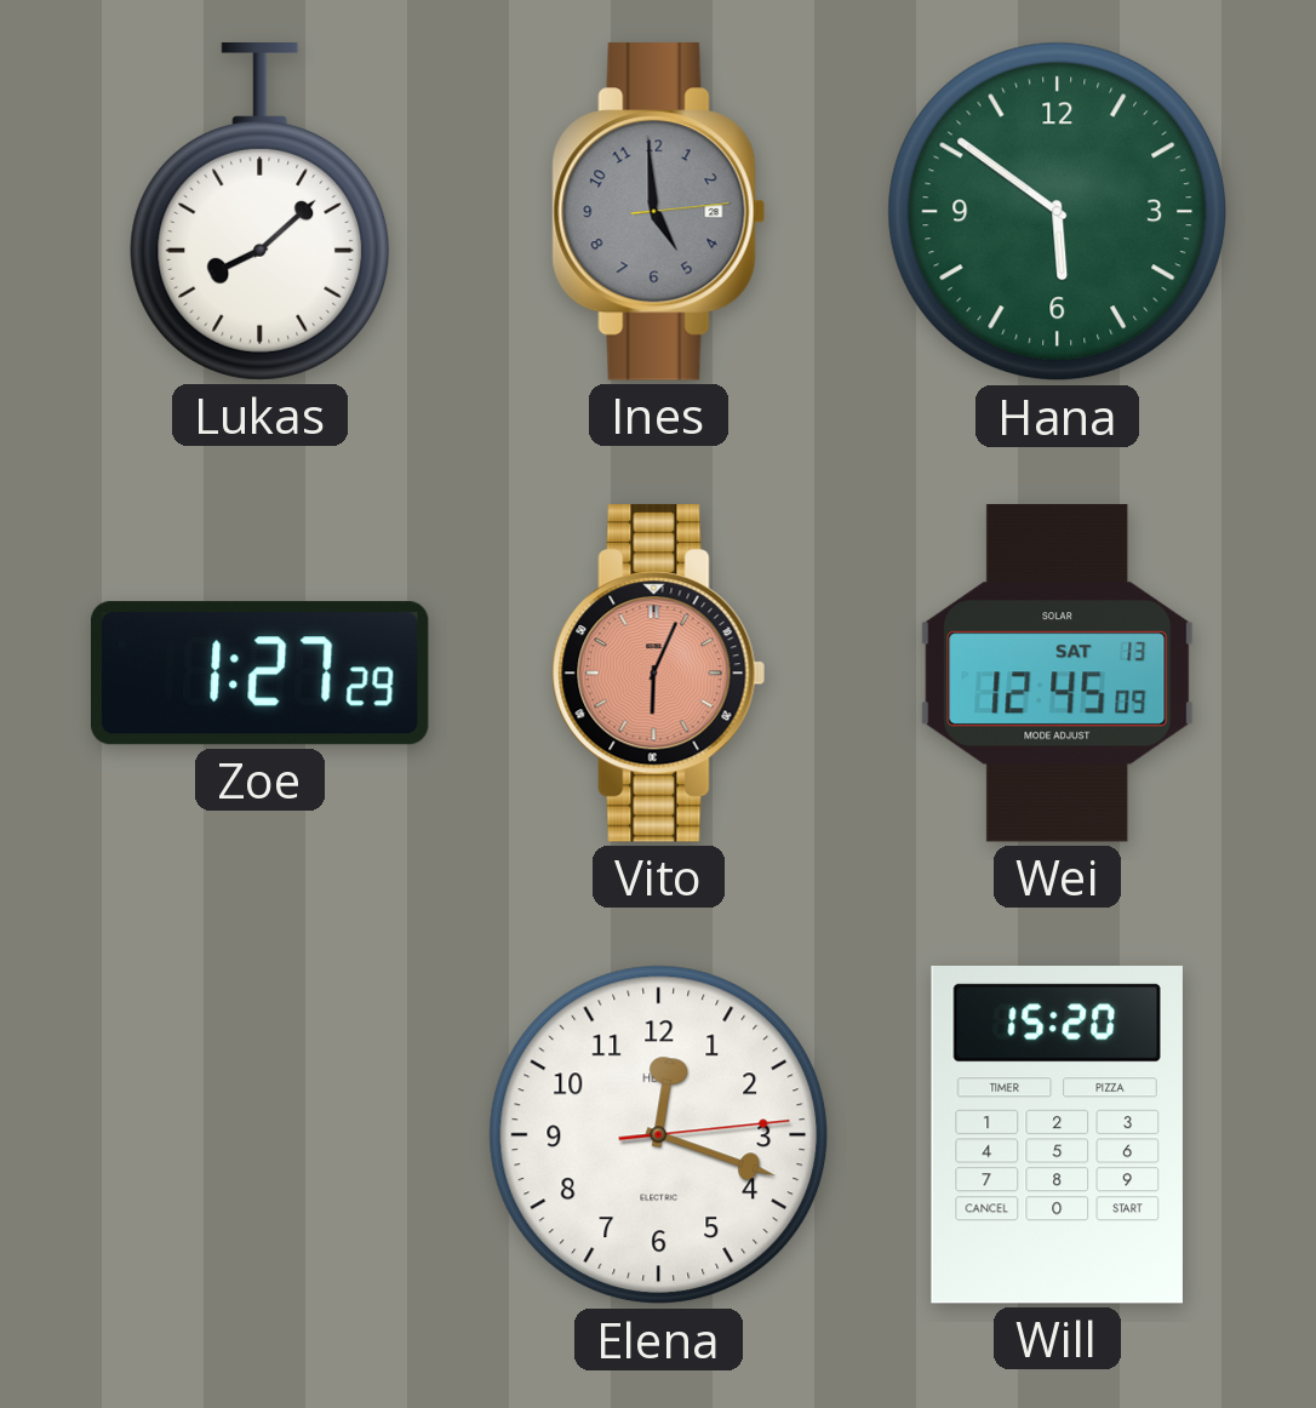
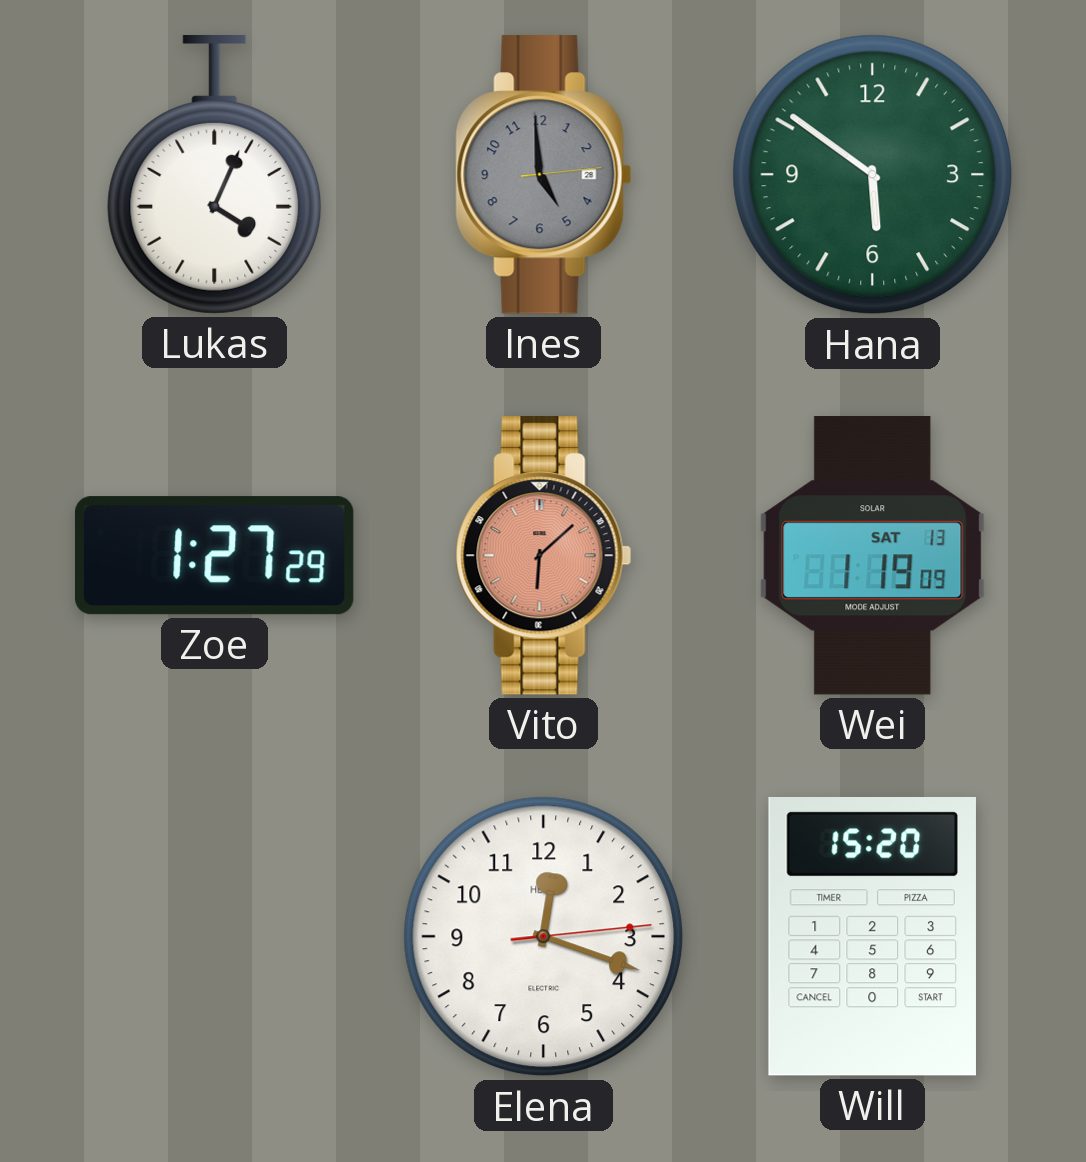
Lukas: 8:08 -> 4:04
Vito: 6:04 -> 6:08
Wei: 12:45 -> 1:19
